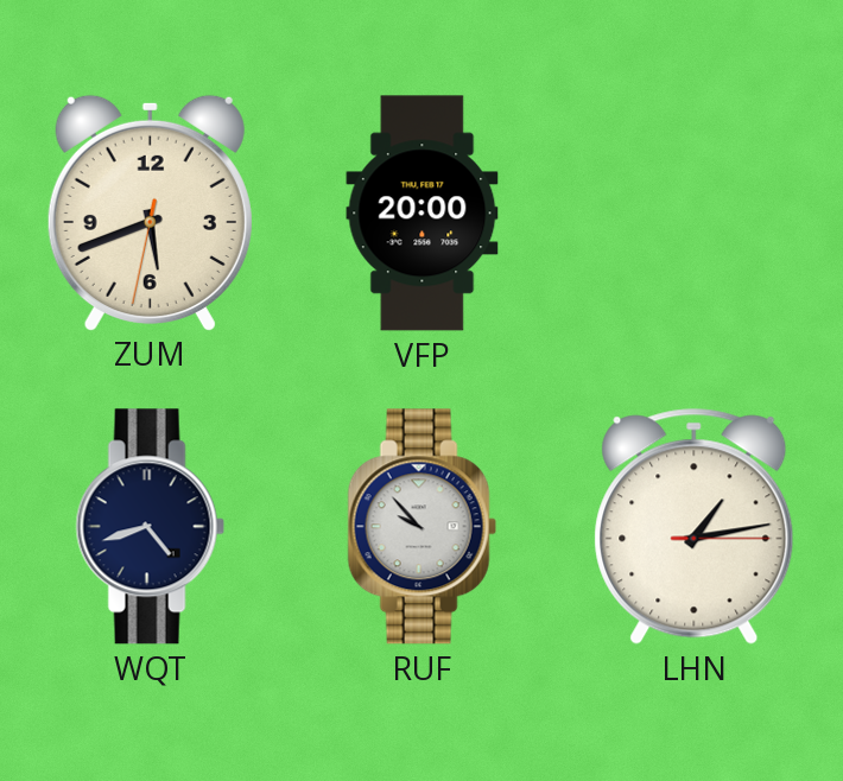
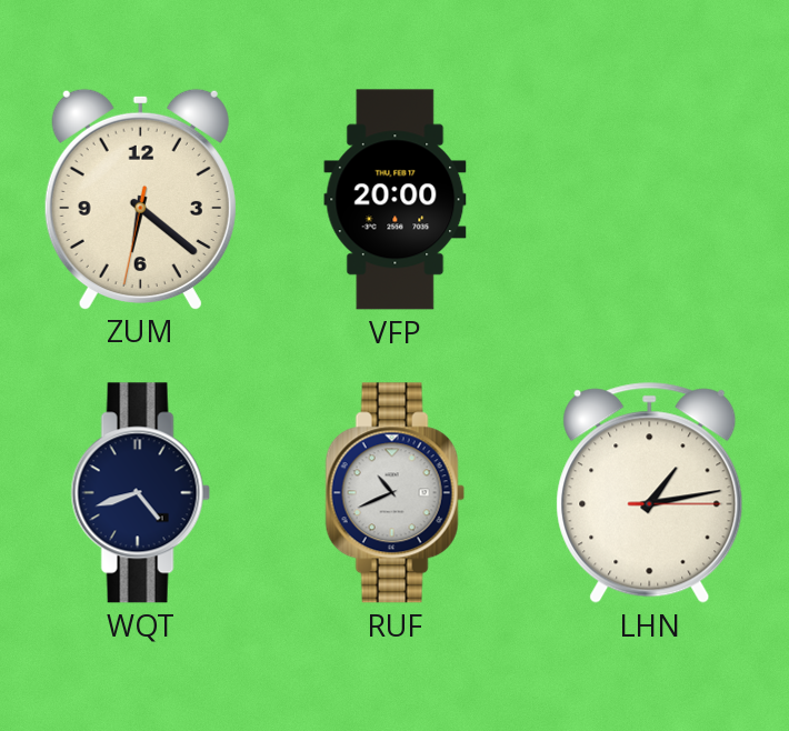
ZUM: 5:41 -> 6:21
RUF: 9:53 -> 10:41
